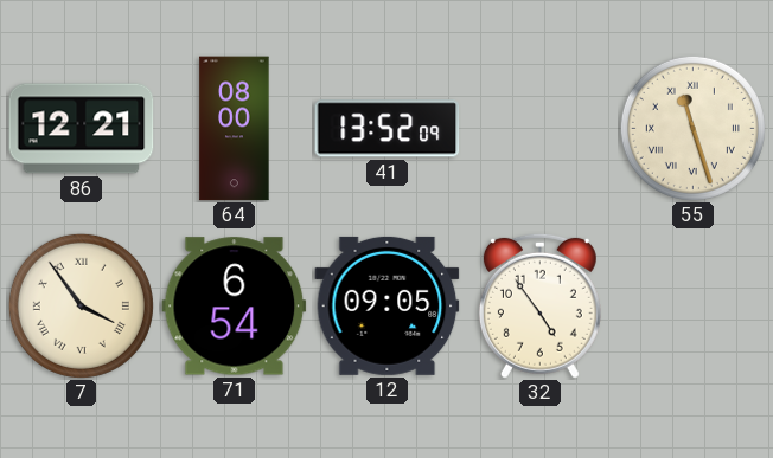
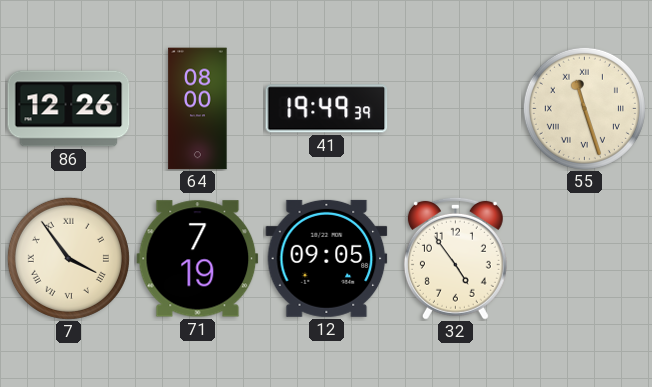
86: 12:21 -> 12:26
41: 13:52 -> 19:49
71: 6:54 -> 7:19
